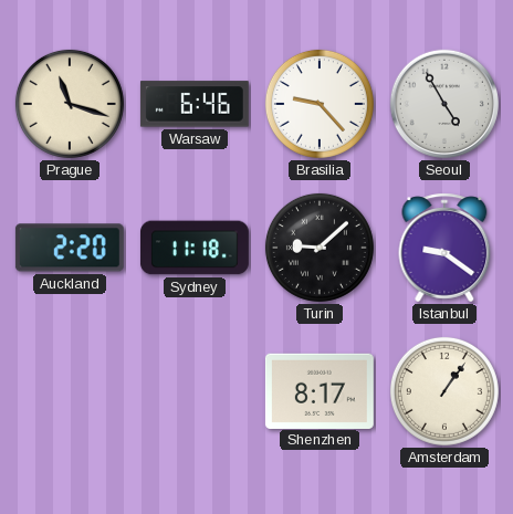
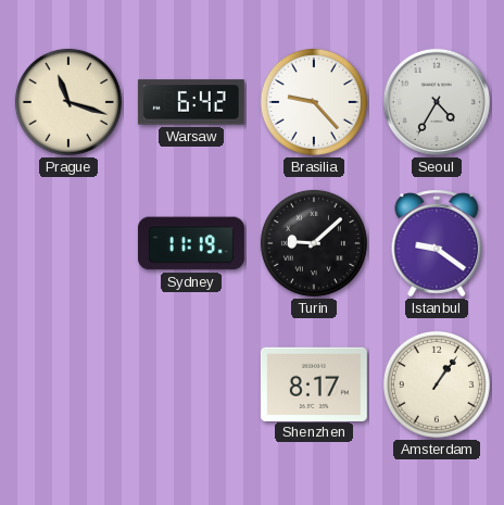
Warsaw: 6:46 -> 6:42
Seoul: 4:55 -> 4:35
Auckland: 2:20 -> none
Sydney: 11:18 -> 11:19
